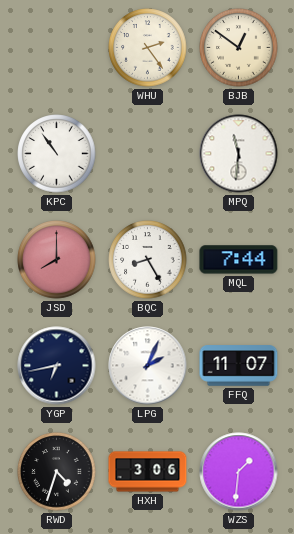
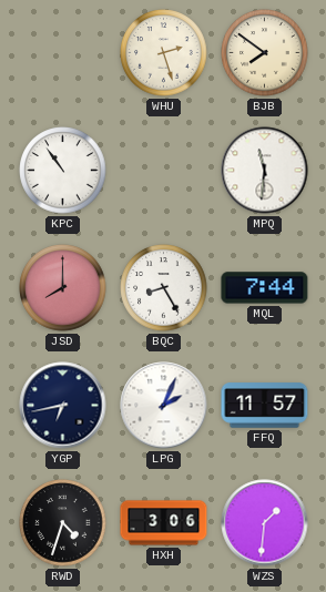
WHU: 2:24 -> 2:27
BJB: 12:51 -> 7:51
FFQ: 11:07 -> 11:57
